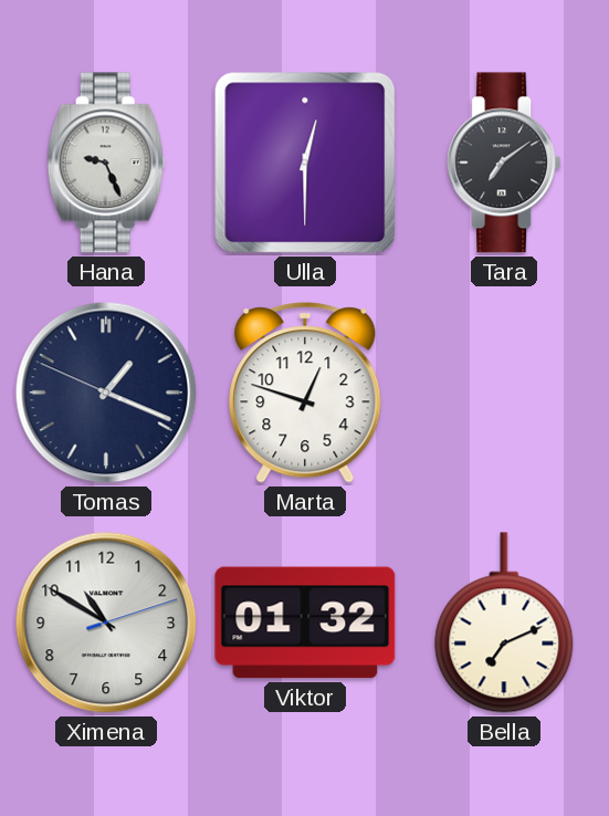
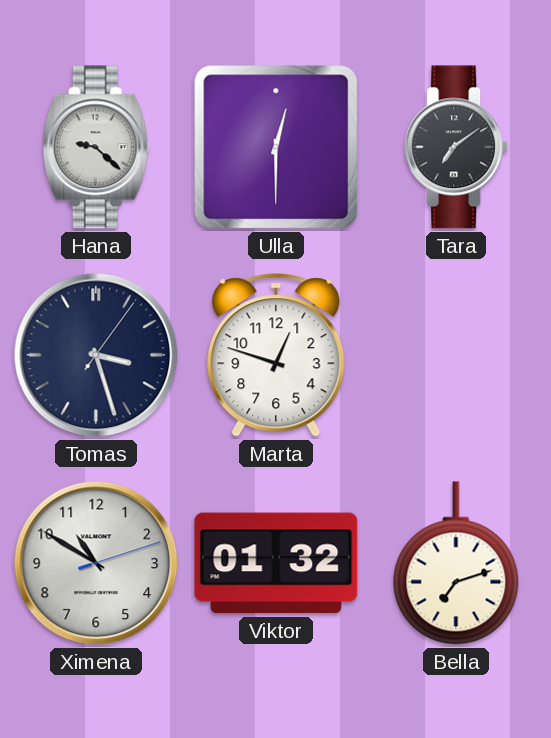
Hana: 9:26 -> 9:22
Tomas: 1:18 -> 3:27
Bella: 7:11 -> 7:12
